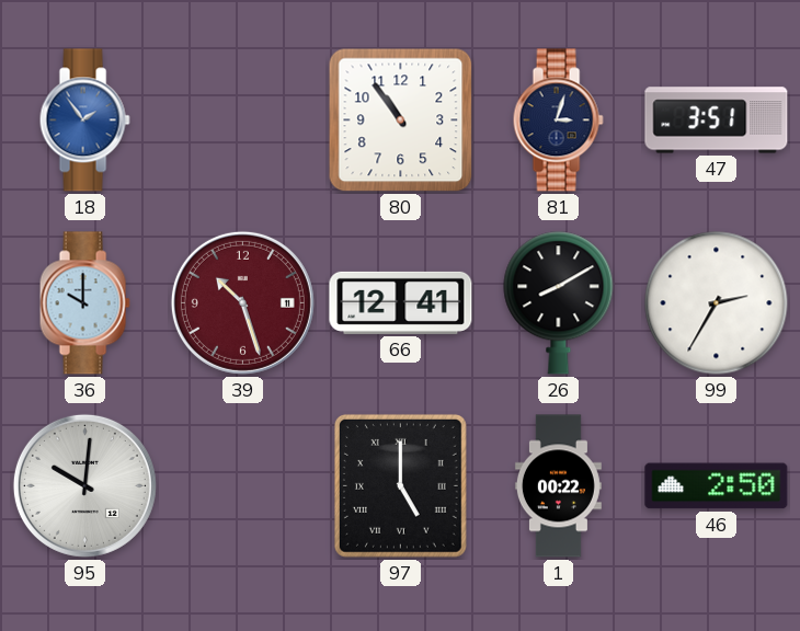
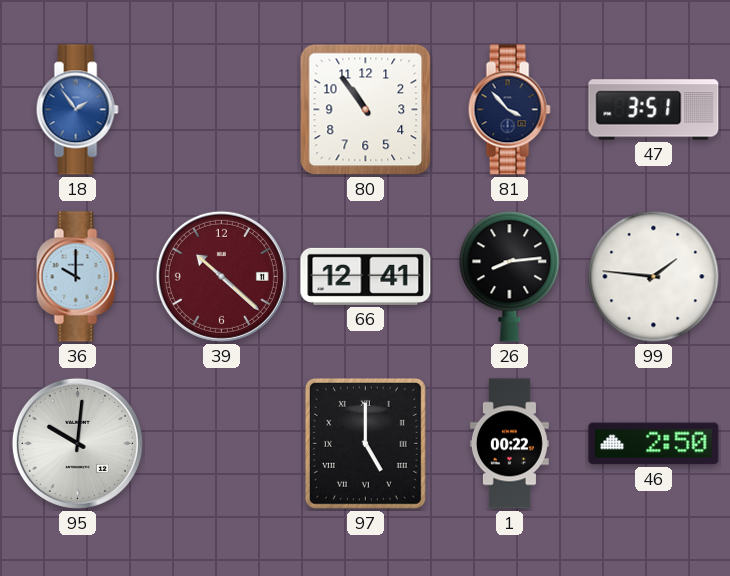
81: 3:03 -> 3:53
39: 10:27 -> 10:22
26: 8:10 -> 8:14
99: 2:35 -> 1:46
